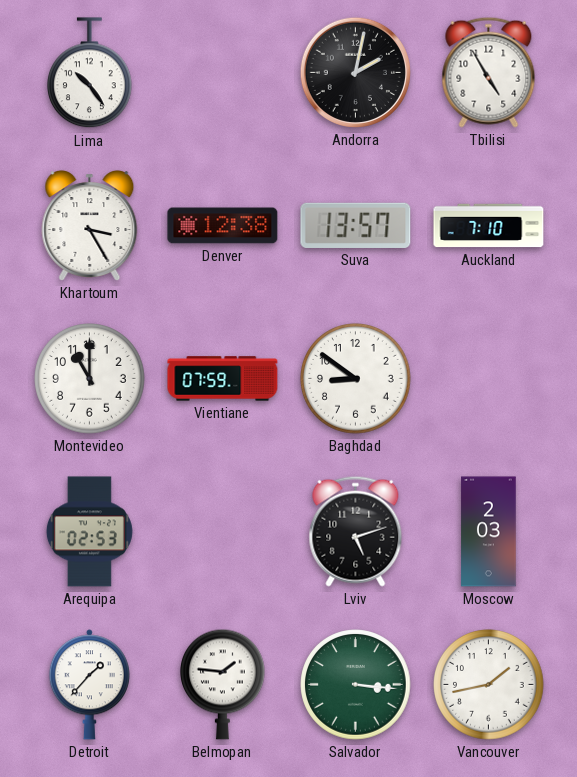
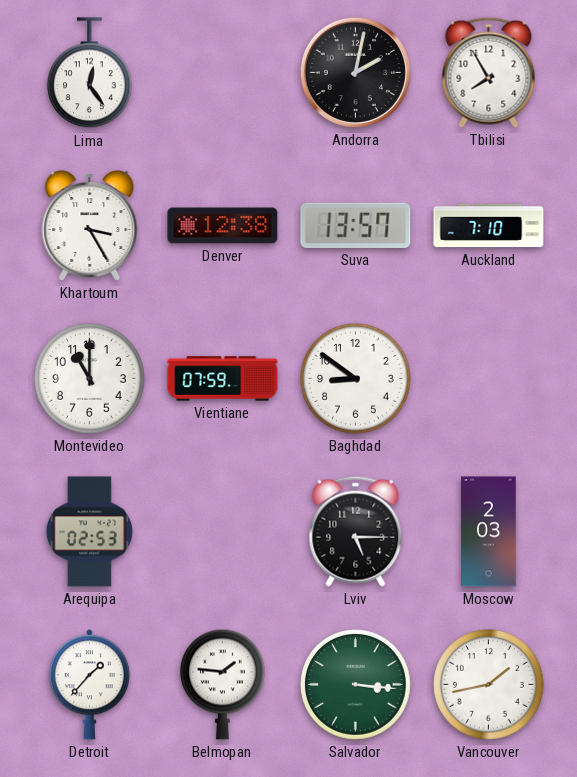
Lima: 10:24 -> 12:24
Tbilisi: 4:55 -> 7:55
Lviv: 5:12 -> 5:15
